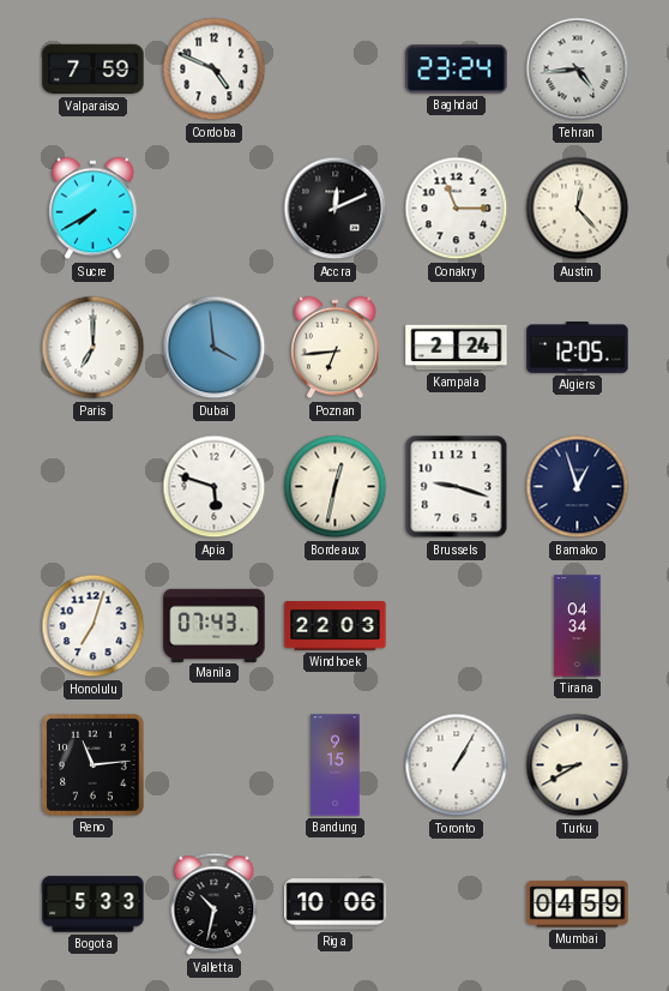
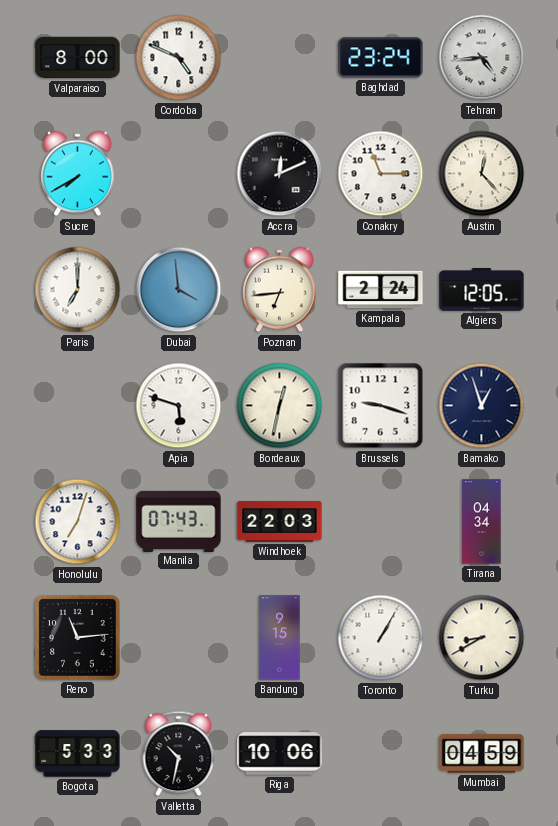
Valparaiso: 7:59 -> 8:00
